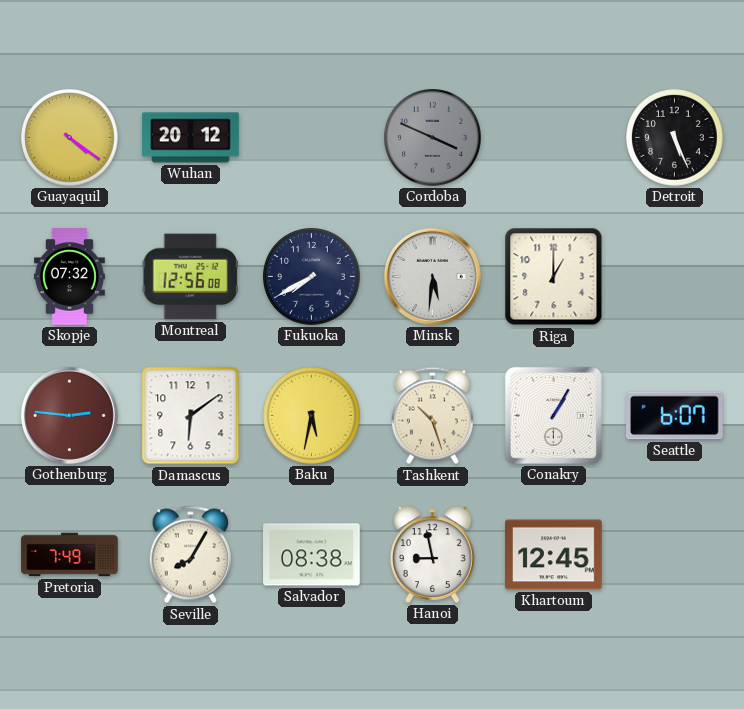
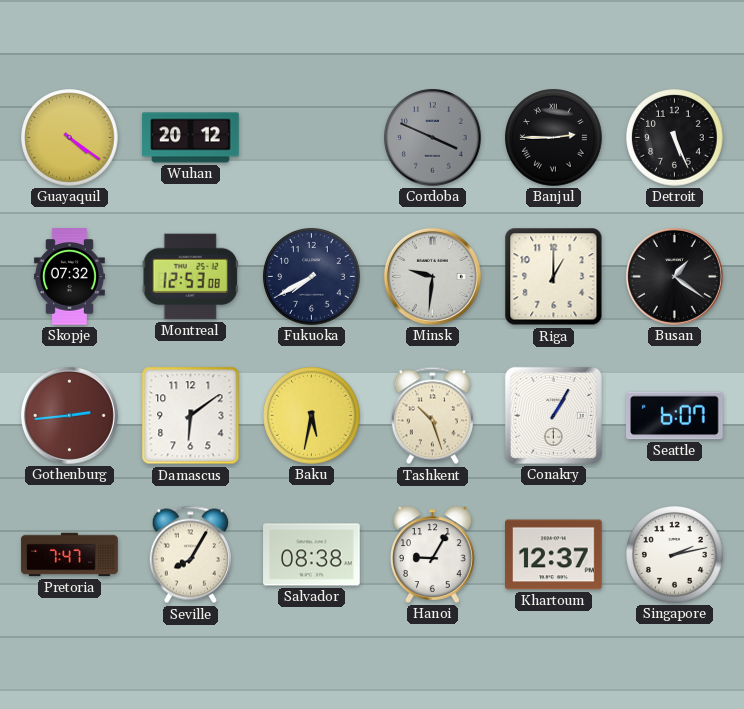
Banjul: none -> 2:45
Montreal: 12:56 -> 12:53
Minsk: 5:31 -> 9:31
Busan: none -> 1:21
Gothenburg: 2:46 -> 2:44
Pretoria: 7:49 -> 7:47
Hanoi: 8:58 -> 9:05
Khartoum: 12:45 -> 12:37
Singapore: none -> 2:13
